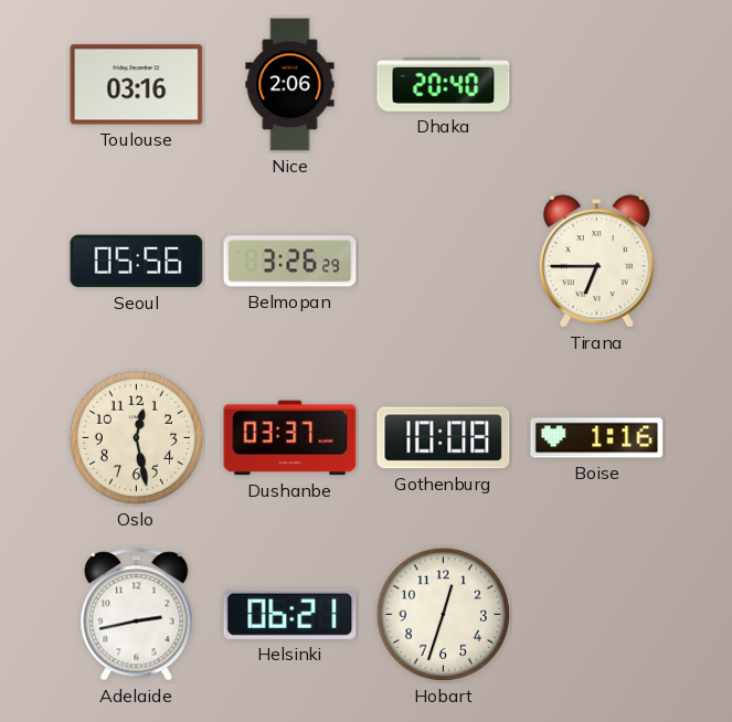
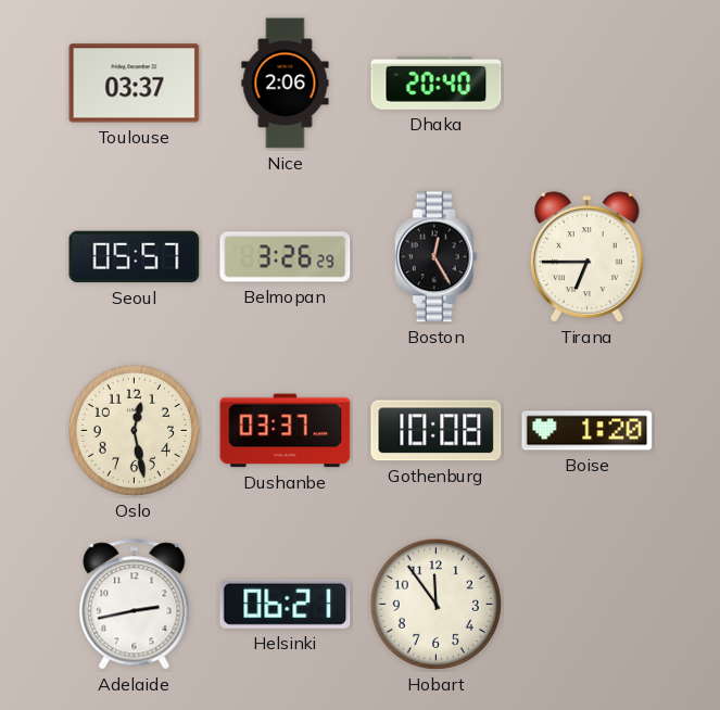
Toulouse: 03:16 -> 03:37
Seoul: 05:56 -> 05:57
Boston: none -> 12:25
Boise: 1:16 -> 1:20
Hobart: 12:33 -> 11:54
